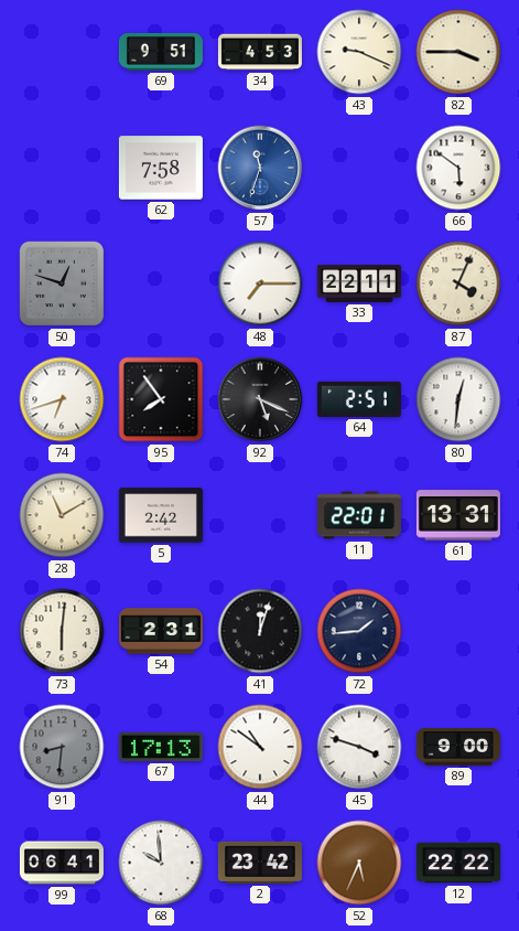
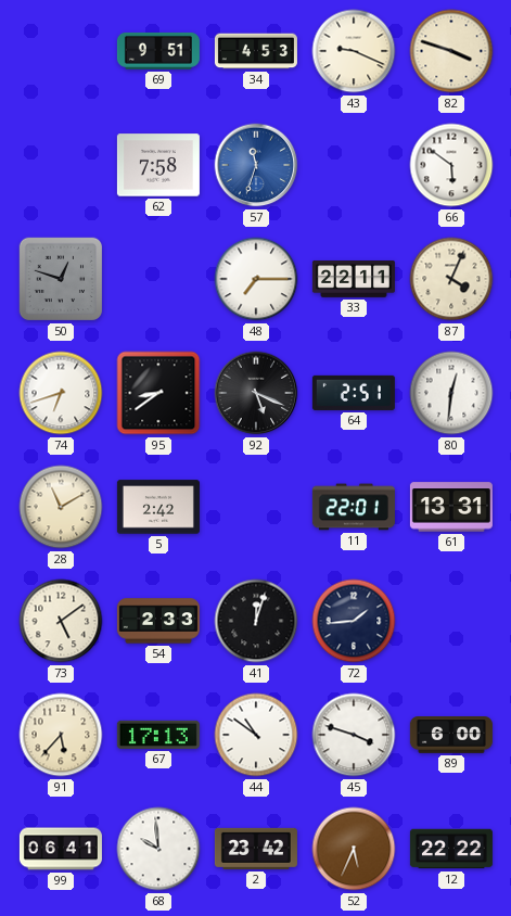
82: 3:45 -> 3:48
95: 7:54 -> 8:39
73: 6:01 -> 5:09
54: 2:31 -> 2:33
91: 8:31 -> 5:37
91 dial: grey -> cream
89: 9:00 -> 6:00
